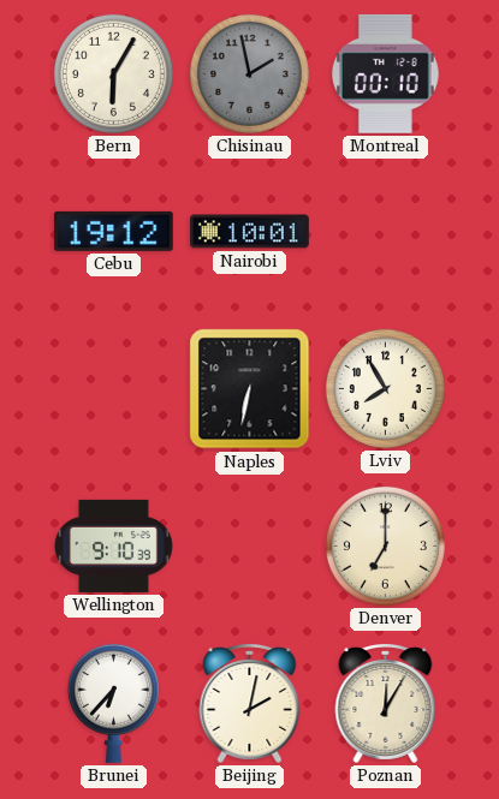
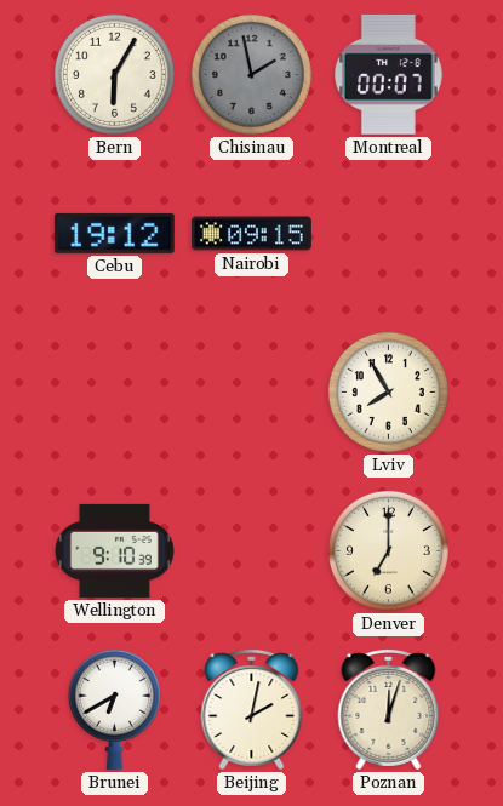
Montreal: 00:10 -> 00:07
Nairobi: 10:01 -> 09:15
Naples: 6:32 -> none
Brunei: 6:37 -> 6:40
Poznan: 12:05 -> 12:03
